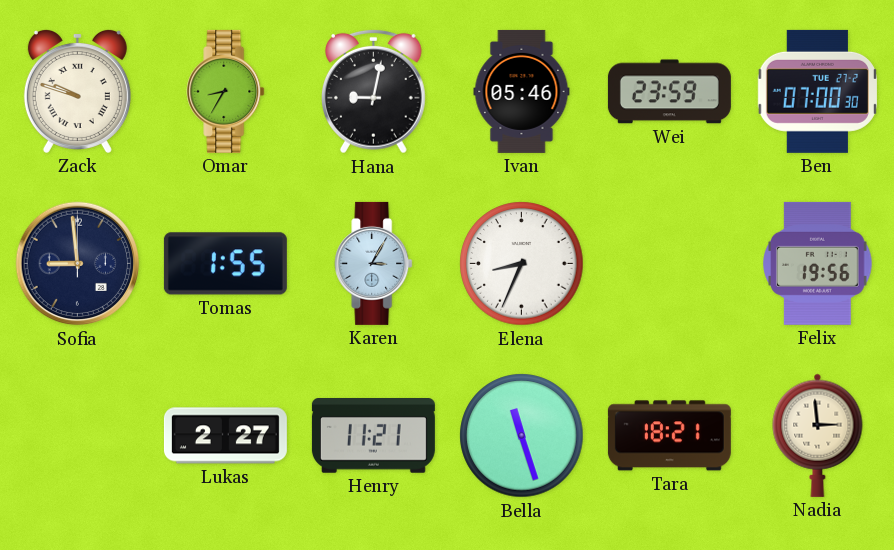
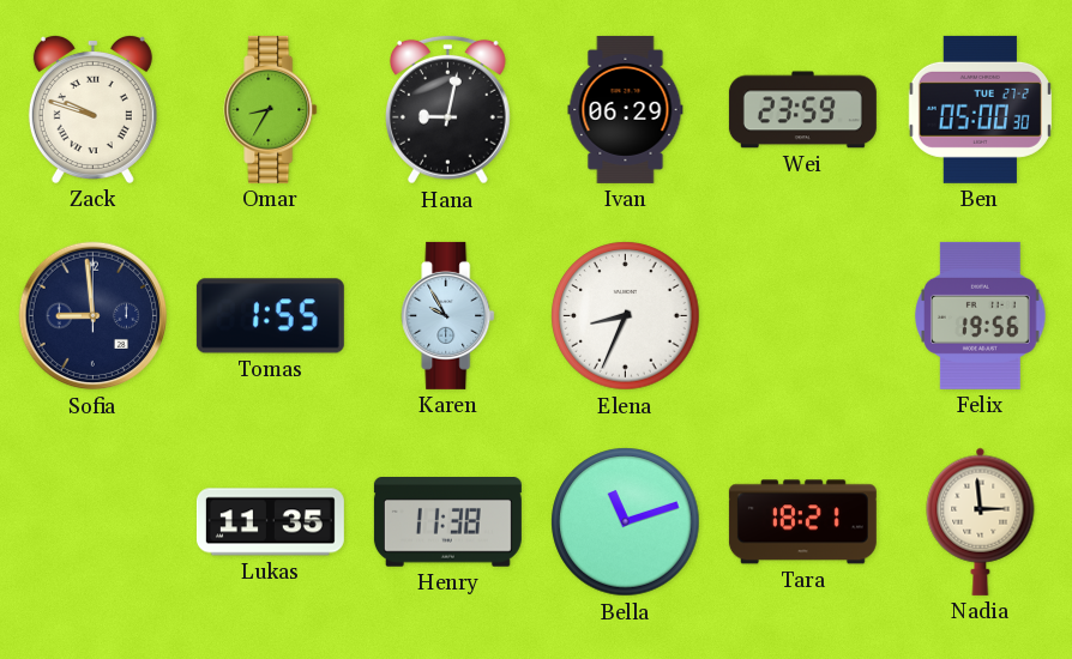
Ivan: 05:46 -> 06:29
Ben: 07:00 -> 05:00
Karen: 3:05 -> 9:55
Lukas: 2:27 -> 11:35
Henry: 11:21 -> 11:38
Bella: 11:27 -> 11:12
